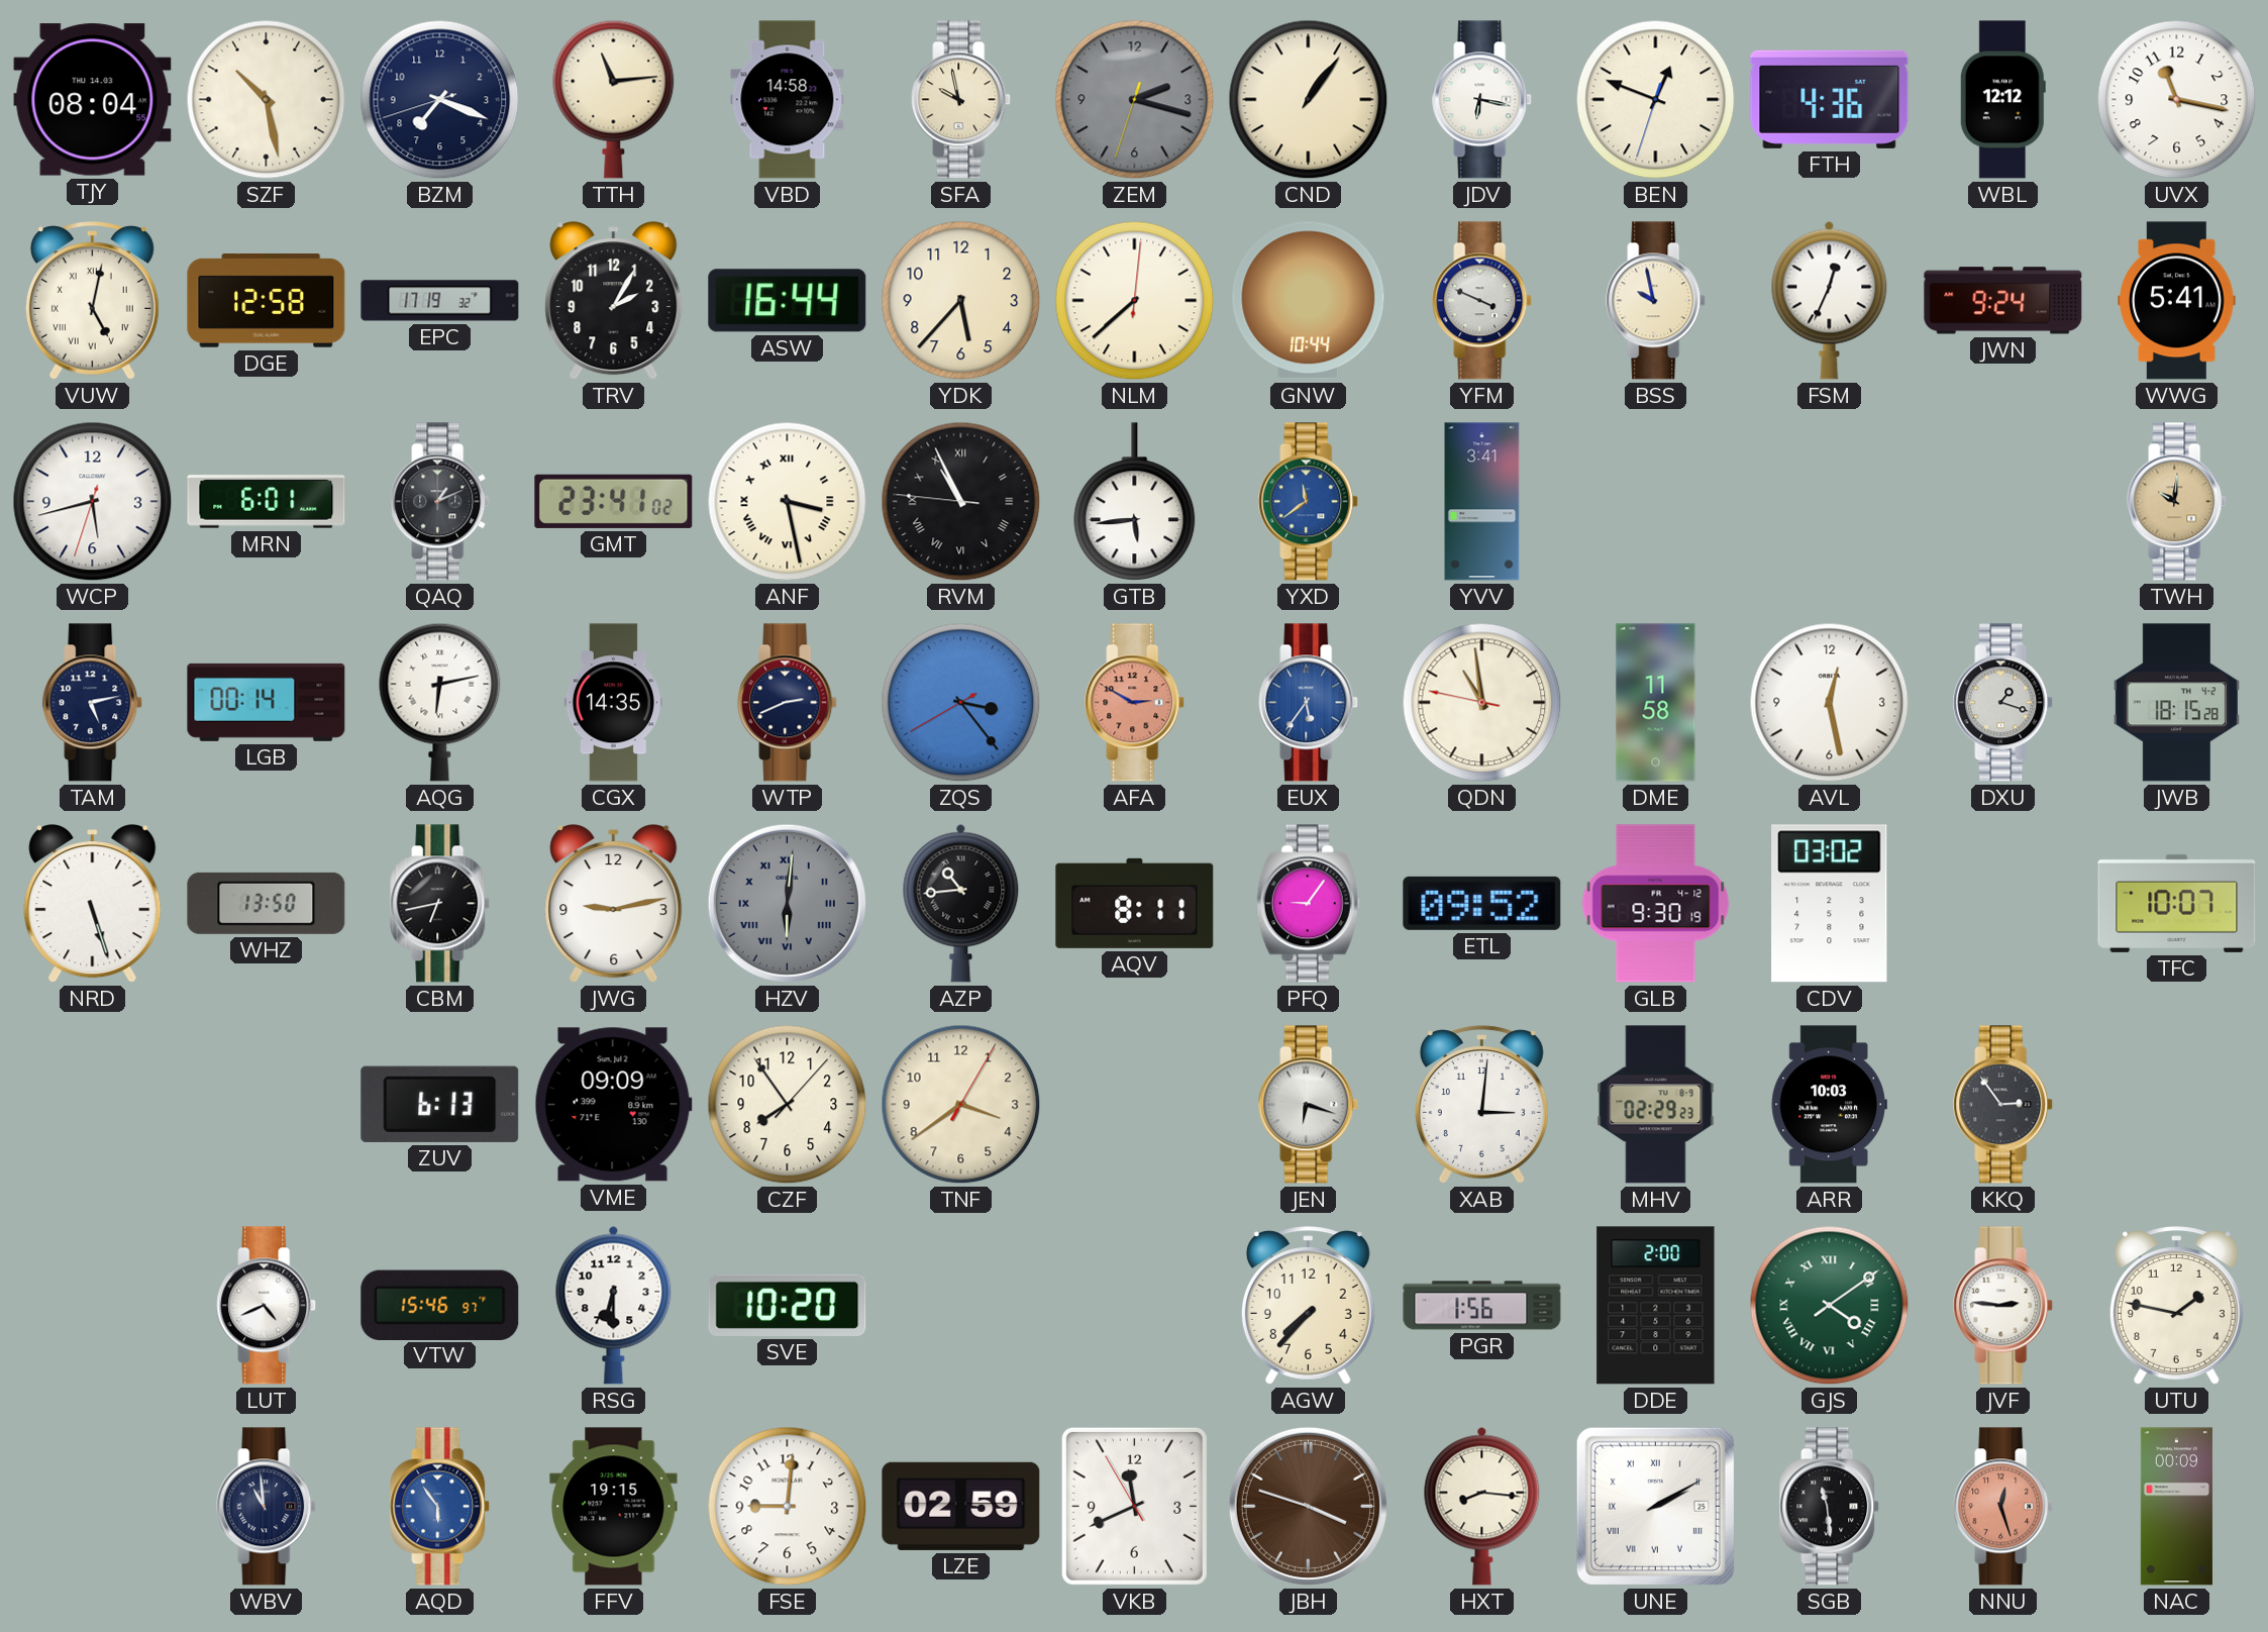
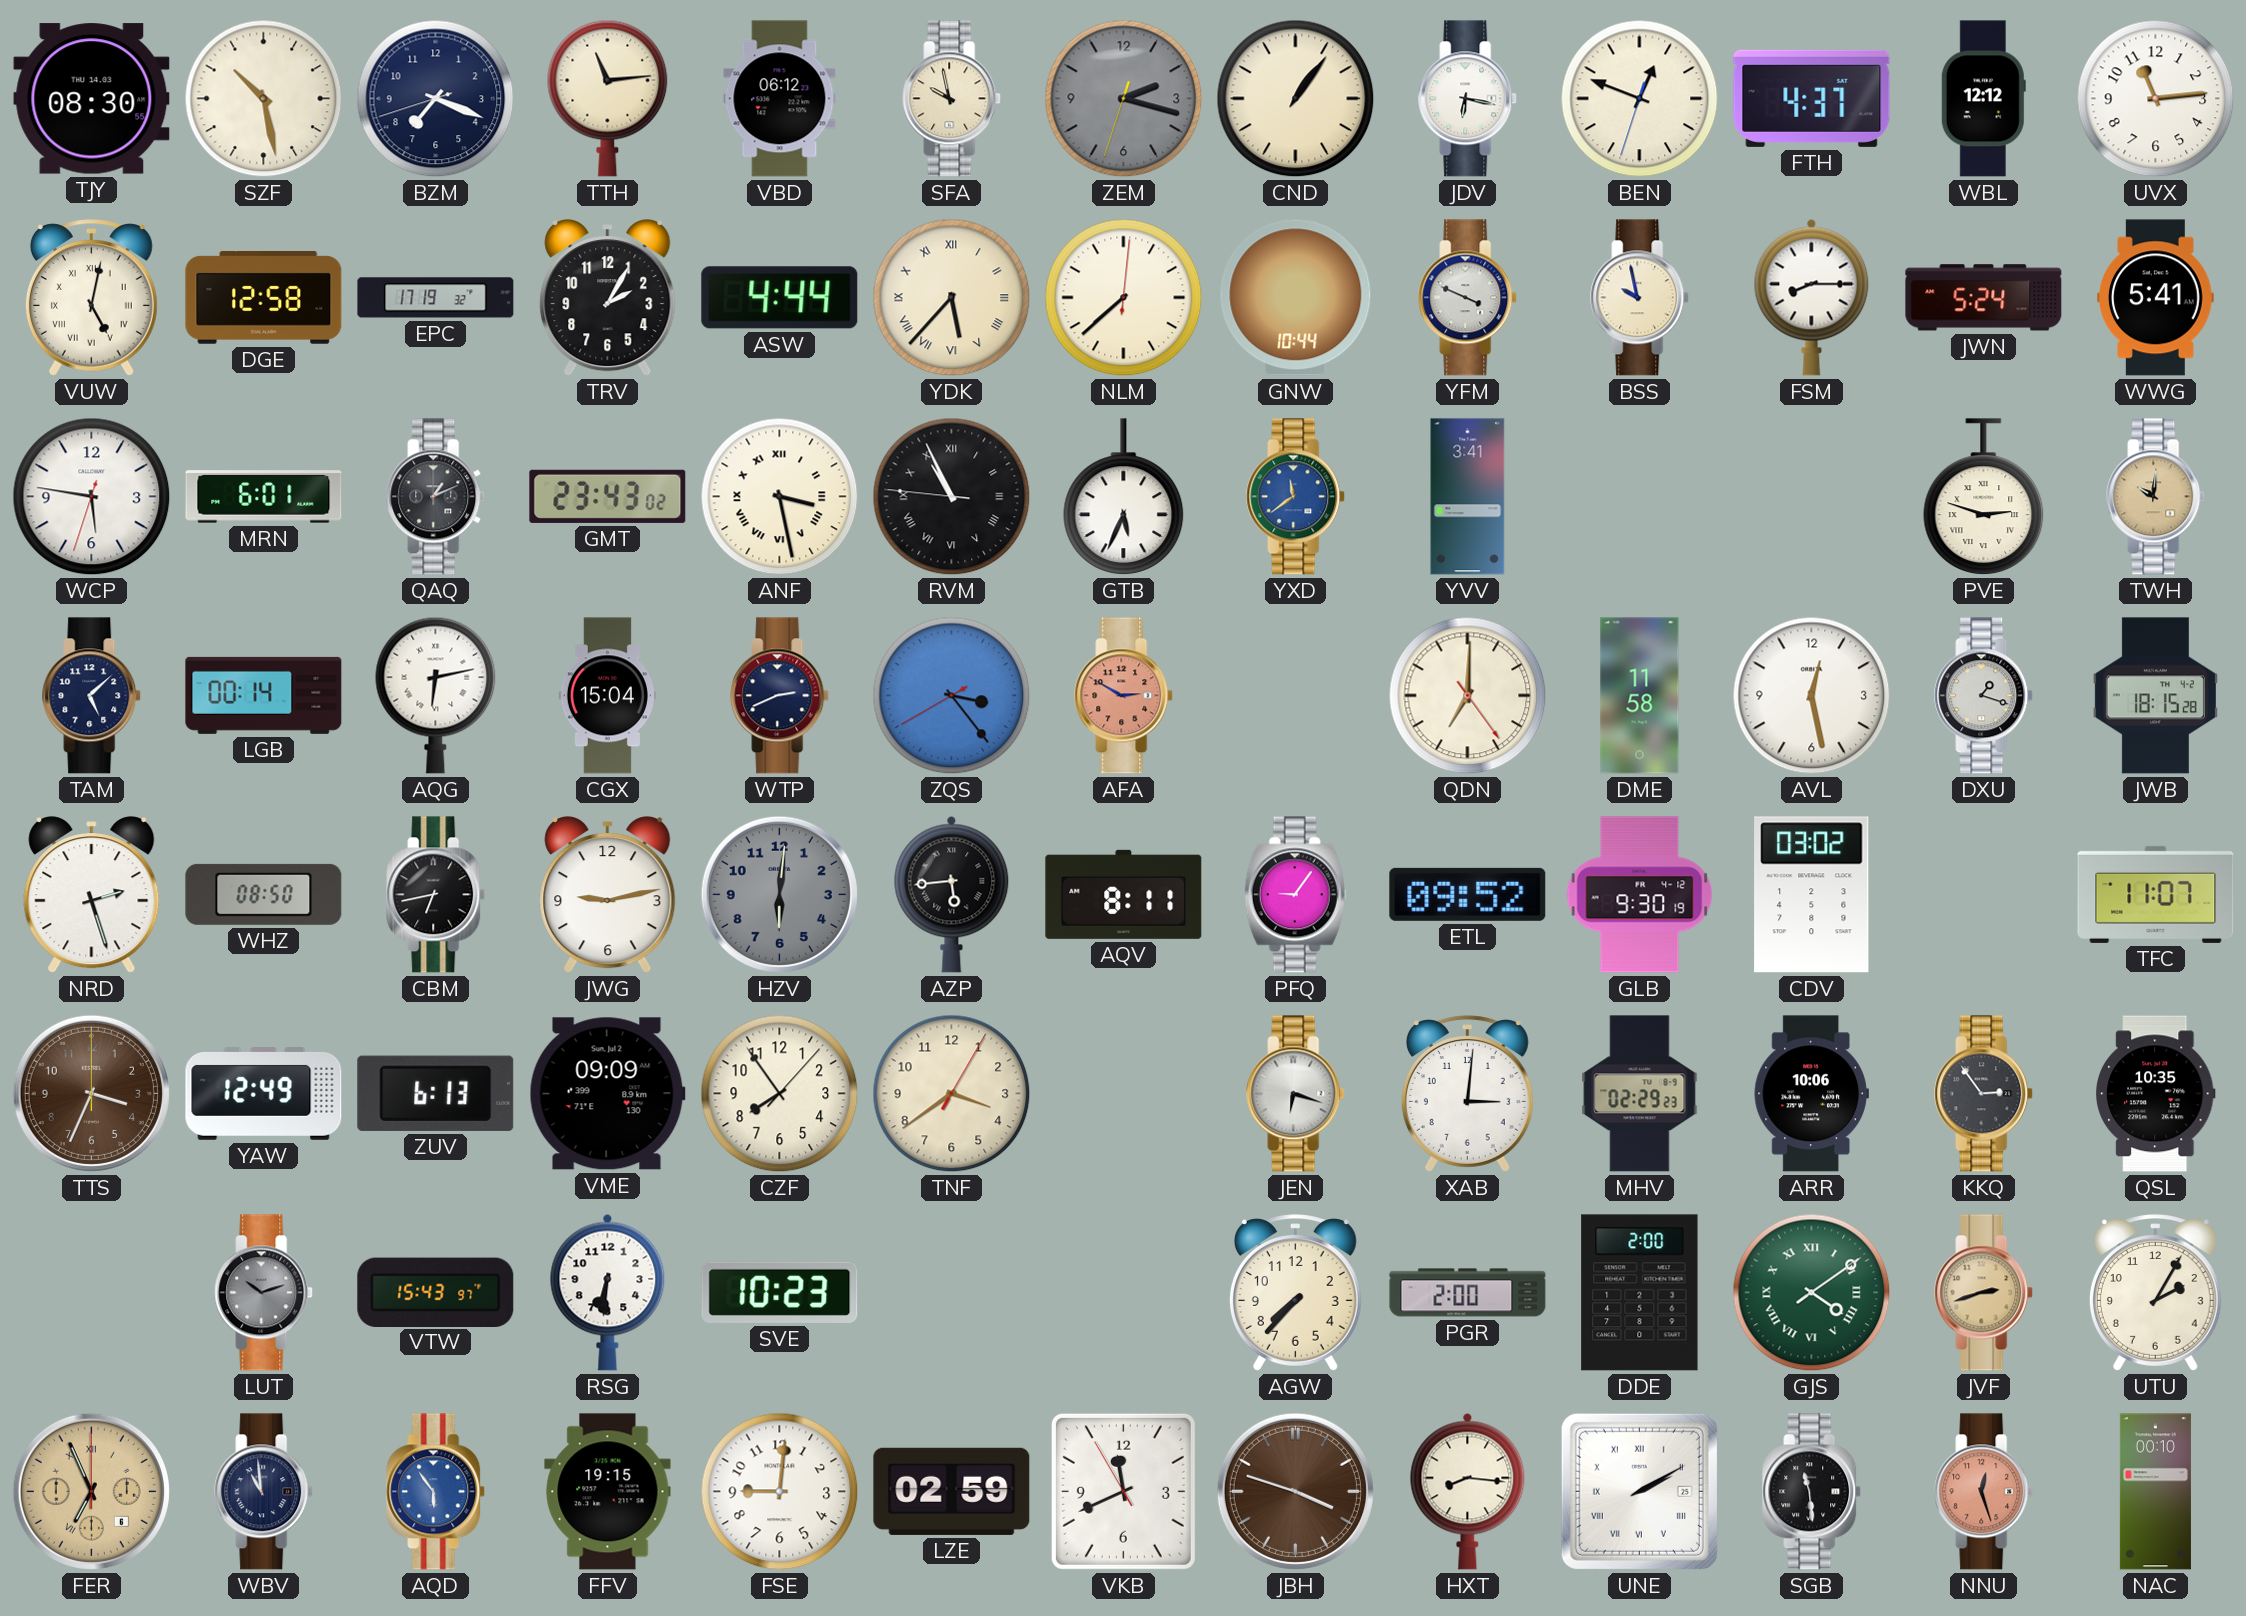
TJY: 08:04 -> 08:30
VBD: 14:58 -> 06:12
FTH: 4:36 -> 4:37
UVX: 11:17 -> 11:14
ASW: 16:44 -> 4:44
YDK numerals: Arabic -> Roman
FSM: 12:34 -> 8:15
JWN: 9:24 -> 5:24
WCP: 5:42 -> 5:46
GMT: 23:41 -> 23:43
GTB: 5:44 -> 5:34
PVE: none -> 2:48
TAM: 5:13 -> 5:08
CGX: 14:35 -> 15:04
EUX: 5:36 -> none
QDN: 10:58 -> 7:00
NRD: 5:27 -> 2:27
WHZ: 13:50 -> 08:50
HZV numerals: Roman -> Arabic
AZP: 10:44 -> 5:44
TFC: 10:07 -> 11:07
TTS: none -> 3:34
YAW: none -> 12:49
ARR: 10:03 -> 10:06
QSL: none -> 10:35
LUT: 4:41 -> 10:12
LUT dial: white -> grey
VTW: 15:46 -> 15:43
RSG: 6:30 -> 6:31
SVE: 10:20 -> 10:23
PGR: 1:56 -> 2:00
JVF: 2:46 -> 2:42
JVF dial: white -> champagne
UTU: 1:47 -> 2:05
FER: none -> 6:56
NAC: 00:09 -> 00:10
